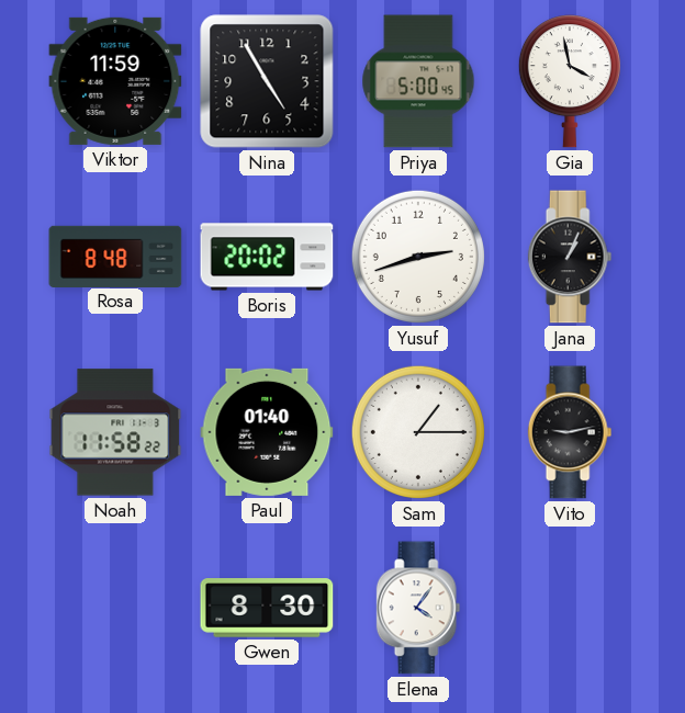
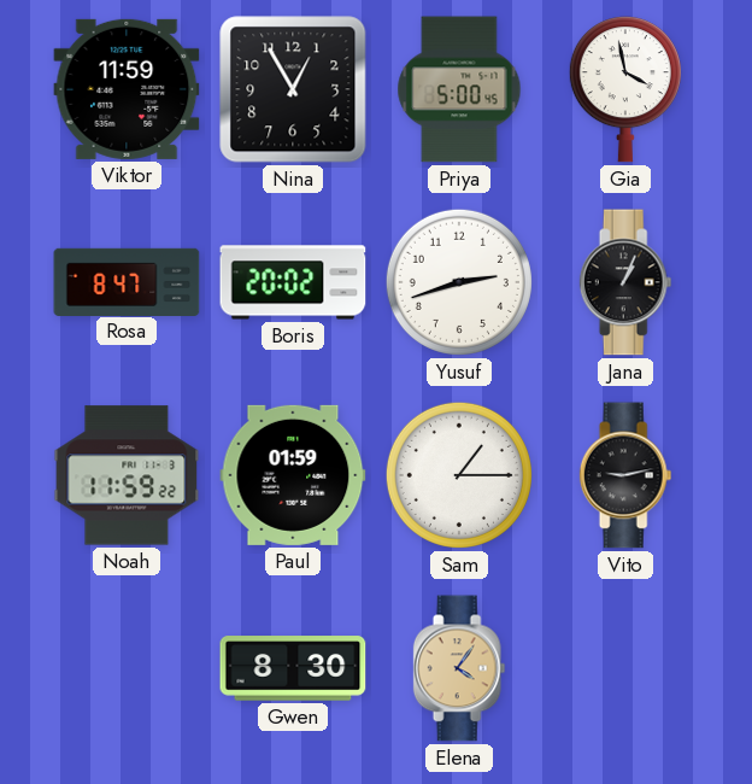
Nina: 4:55 -> 12:55
Rosa: 8:48 -> 8:47
Noah: 11:58 -> 11:59
Paul: 01:40 -> 01:59
Elena dial: white -> champagne
